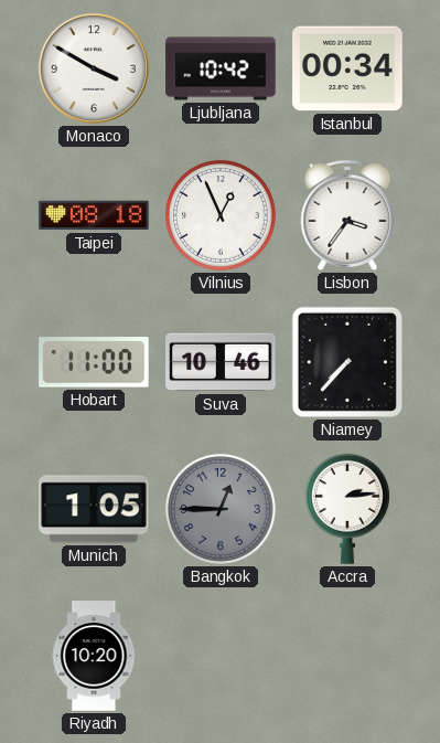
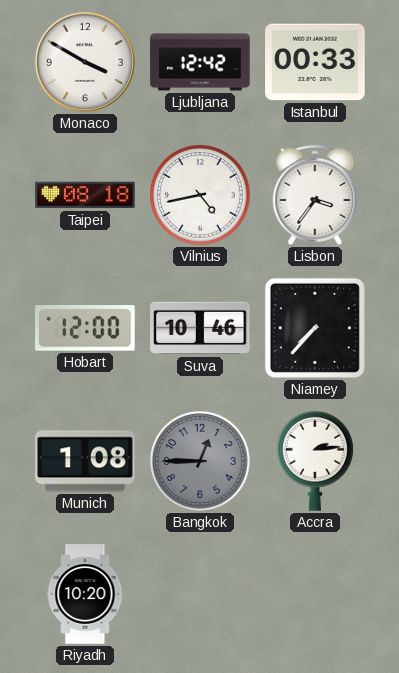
Ljubljana: 10:42 -> 12:42
Istanbul: 00:34 -> 00:33
Vilnius: 12:56 -> 4:43
Hobart: 11:00 -> 12:00
Munich: 1:05 -> 1:08
